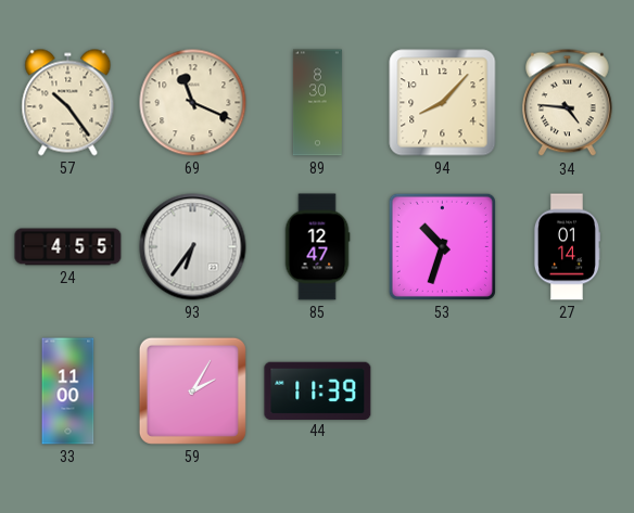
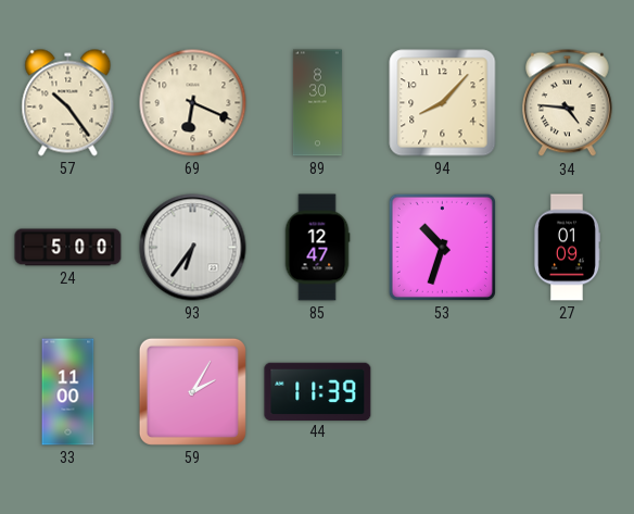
69: 11:19 -> 6:19
24: 4:55 -> 5:00
27: 01:14 -> 01:09
